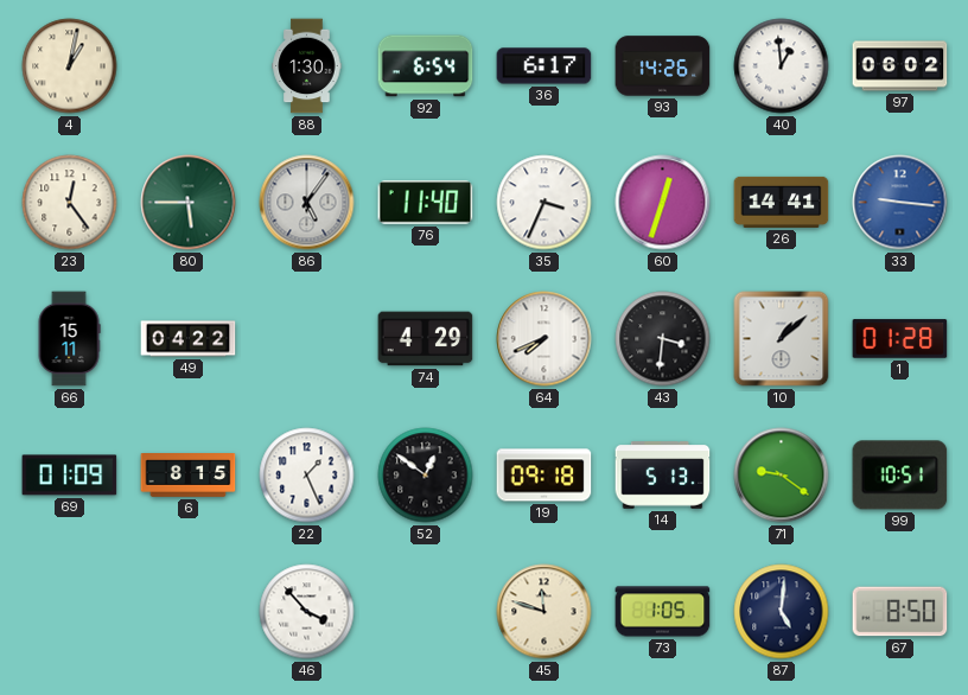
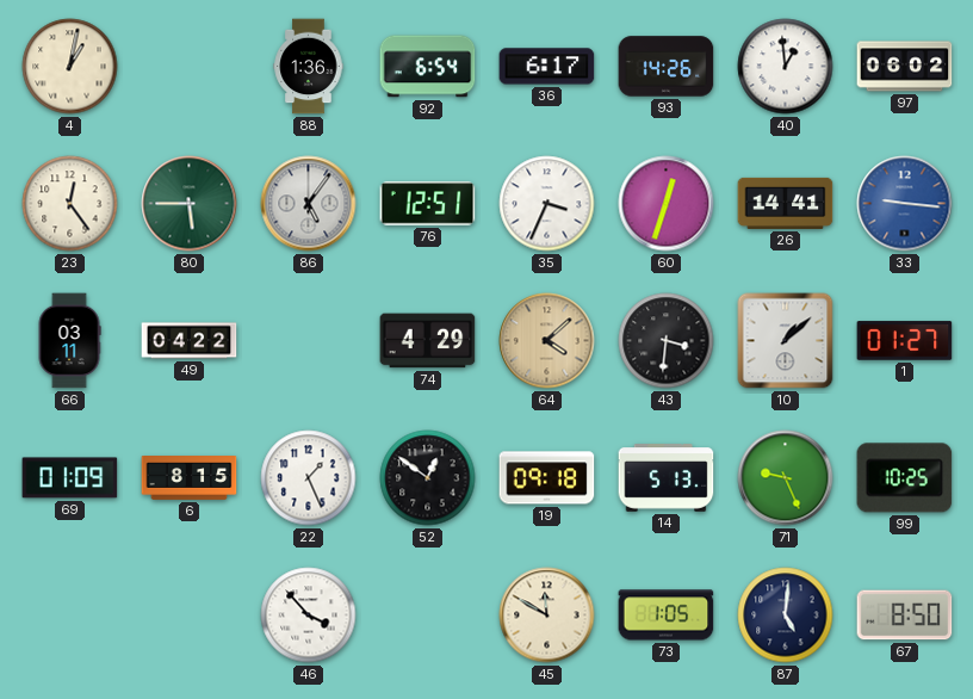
88: 1:30 -> 1:36
76: 11:40 -> 12:51
66: 15:11 -> 03:11
64: 7:41 -> 4:08
64 dial: white -> champagne
1: 01:28 -> 01:27
71: 9:21 -> 9:26
99: 10:51 -> 10:25
45: 11:48 -> 11:50
